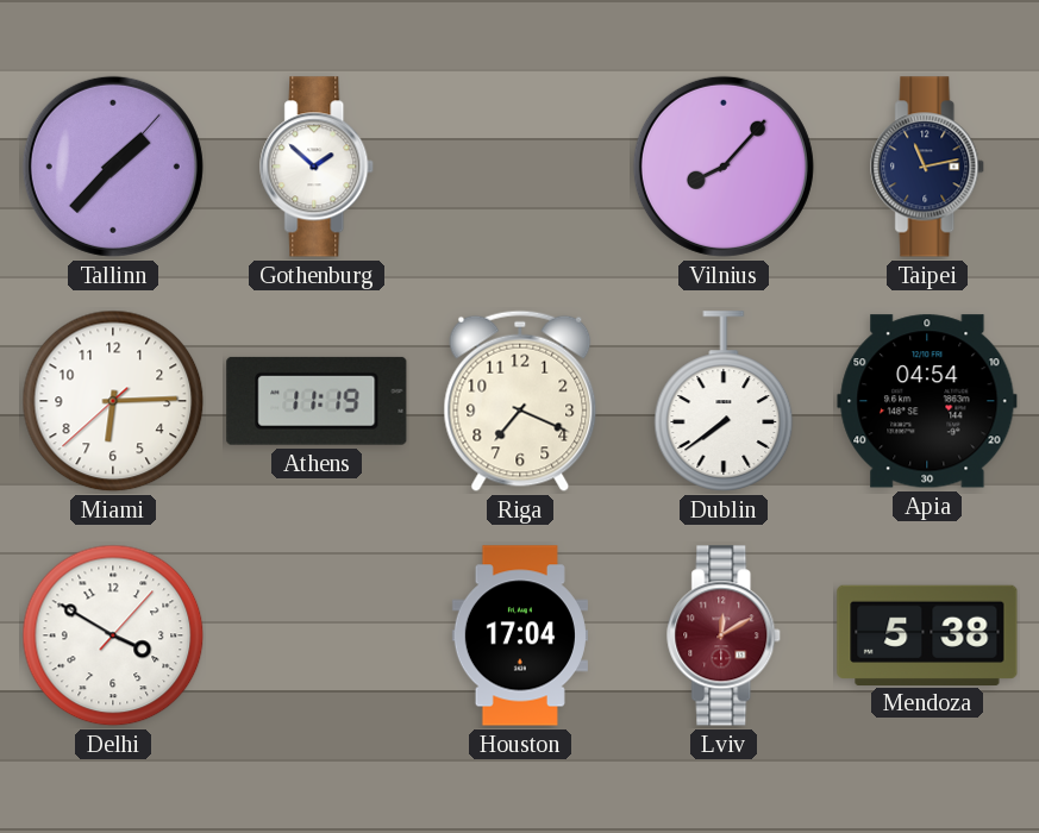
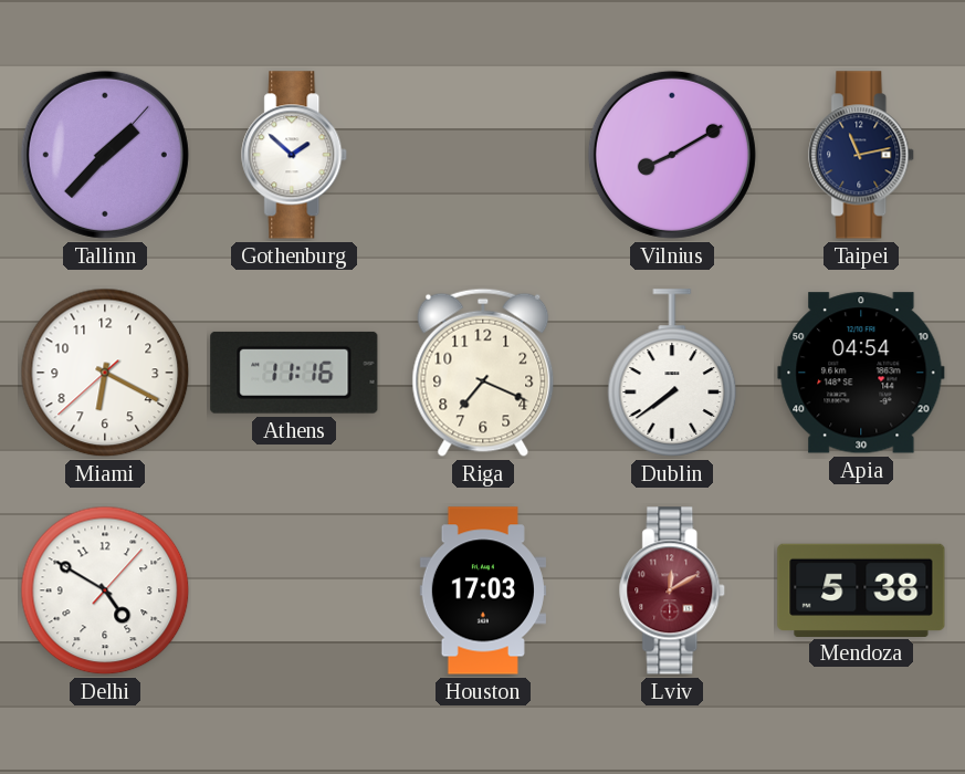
Vilnius: 8:07 -> 8:10
Miami: 6:14 -> 6:19
Athens: 11:19 -> 11:16
Delhi: 3:50 -> 4:50
Houston: 17:04 -> 17:03
